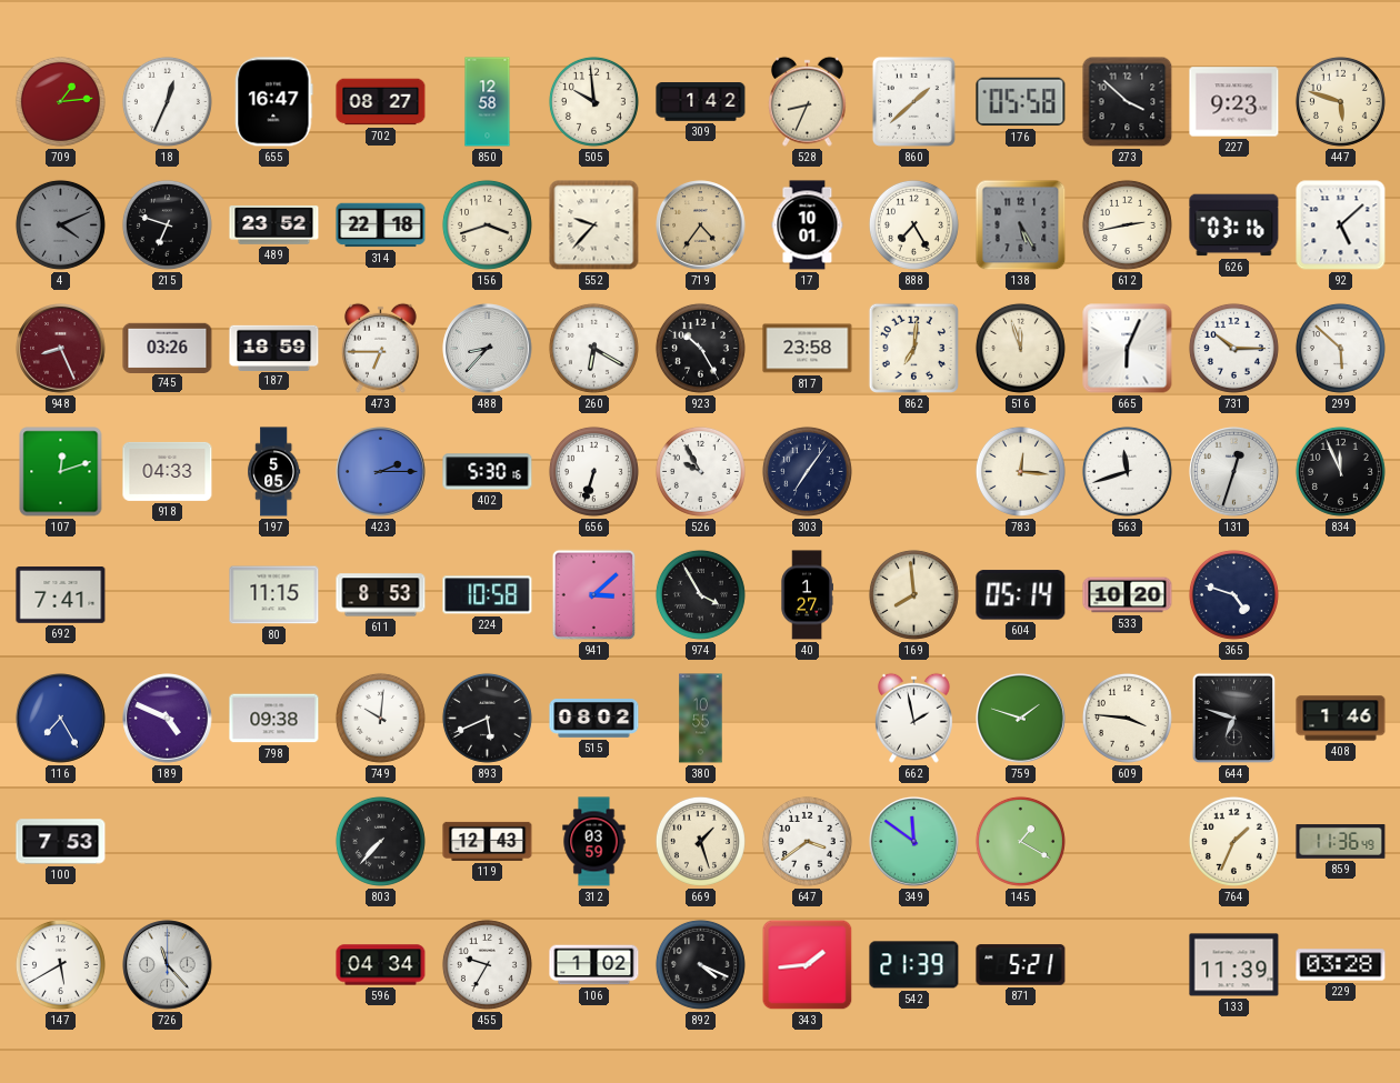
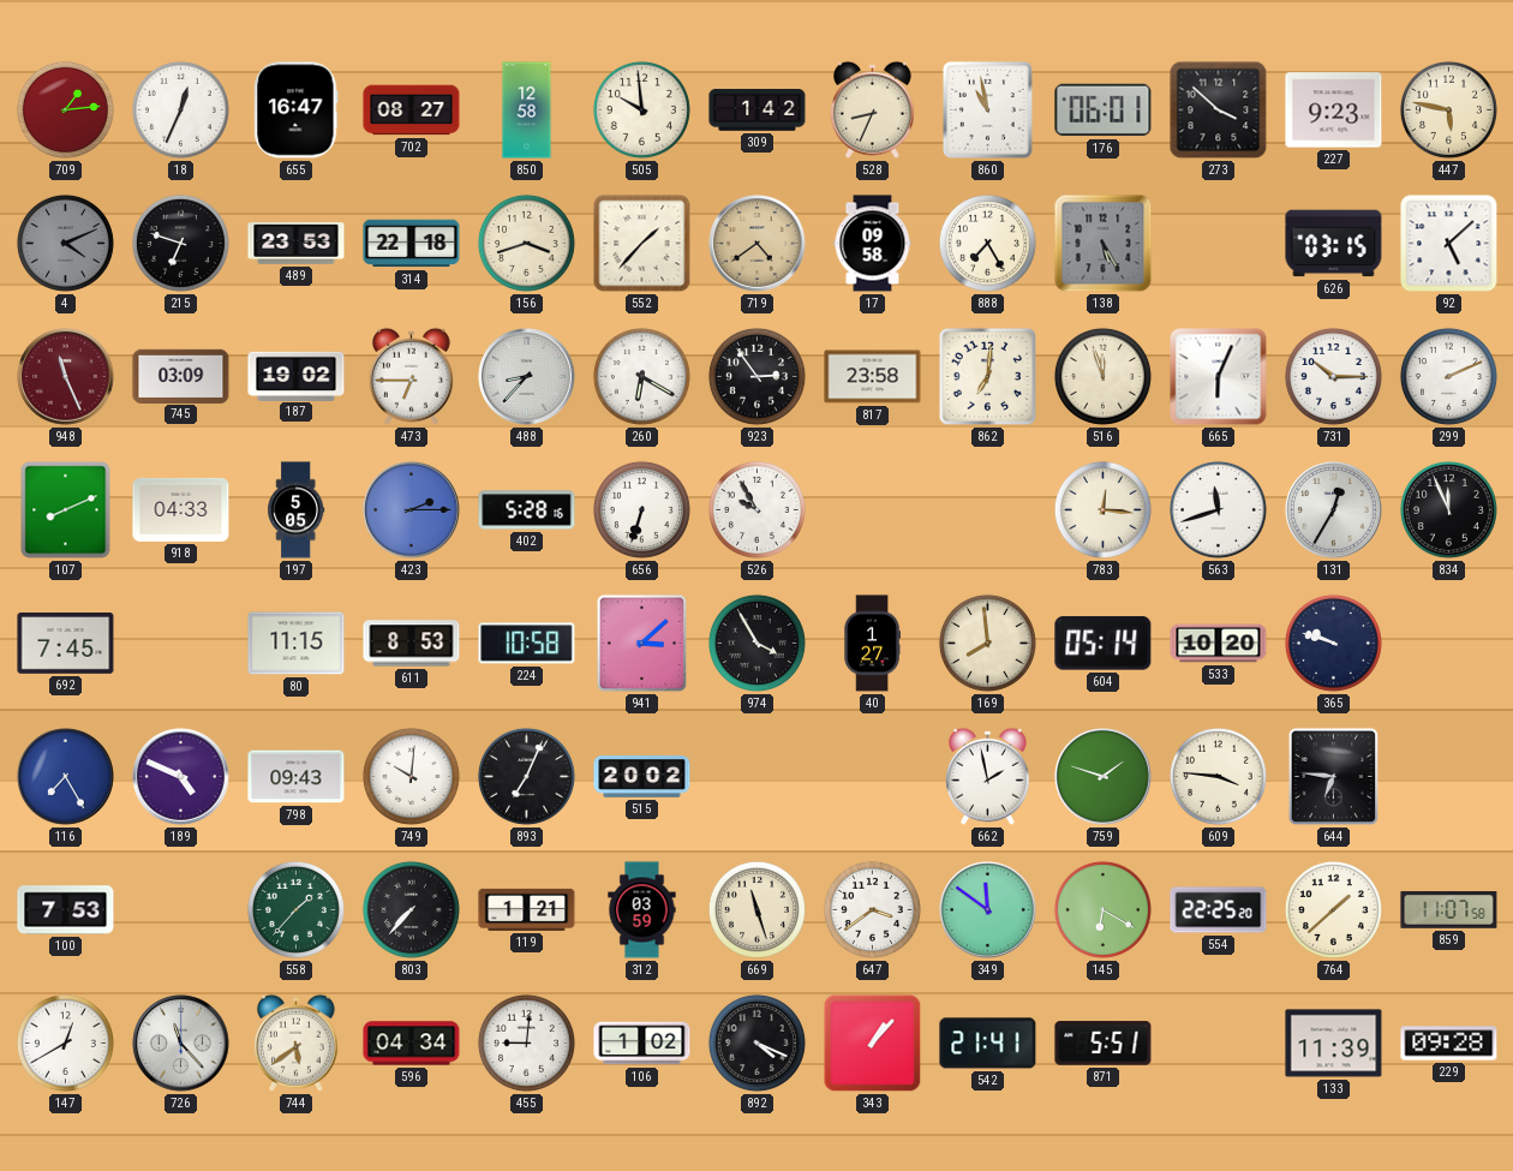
860: 1:38 -> 10:58
176: 05:58 -> 06:01
447: 5:48 -> 5:47
489: 23:52 -> 23:53
552: 9:37 -> 1:37
719: 4:36 -> 4:39
17: 10:01 -> 09:58
612: 2:43 -> none
626: 03:16 -> 03:15
948: 8:26 -> 11:26
745: 03:26 -> 03:09
187: 18:59 -> 19:02
923: 10:25 -> 2:54
299: 5:52 -> 2:11
107: 12:12 -> 8:11
402: 5:30 -> 5:28
303: 7:06 -> none
131: 12:33 -> 12:35
692: 7:41 -> 7:45
365: 4:48 -> 9:48
798: 09:38 -> 09:43
893: 5:41 -> 7:04
515: 08:02 -> 20:02
380: 10:55 -> none
644: 6:48 -> 6:46
408: 1:46 -> none
558: none -> 1:37
119: 12:43 -> 1:21
669: 1:27 -> 11:27
145: 1:20 -> 6:20
554: none -> 22:25
764: 1:34 -> 1:38
859: 11:36 -> 11:07
147: 5:40 -> 12:40
744: none -> 5:39
455: 9:35 -> 9:01
343: 1:44 -> 1:07
542: 21:39 -> 21:41
871: 5:21 -> 5:51
229: 03:28 -> 09:28
